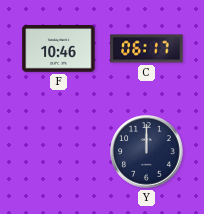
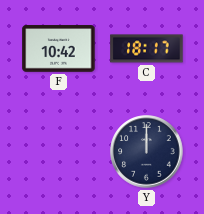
F: 10:46 -> 10:42
C: 06:17 -> 18:17
